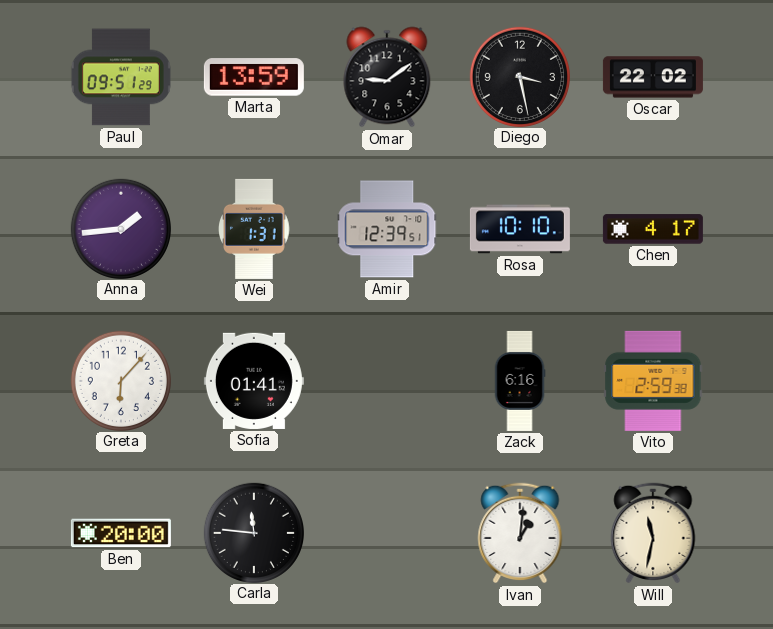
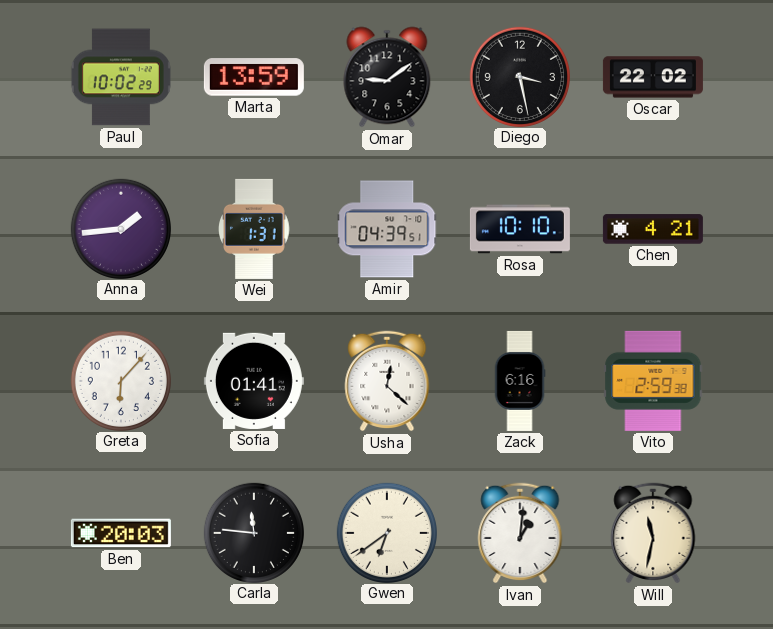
Paul: 09:51 -> 10:02
Amir: 12:39 -> 04:39
Chen: 4:17 -> 4:21
Usha: none -> 12:22
Ben: 20:00 -> 20:03
Gwen: none -> 6:39
